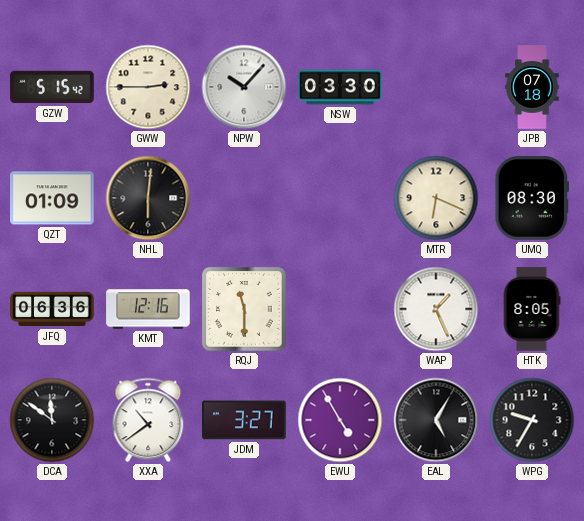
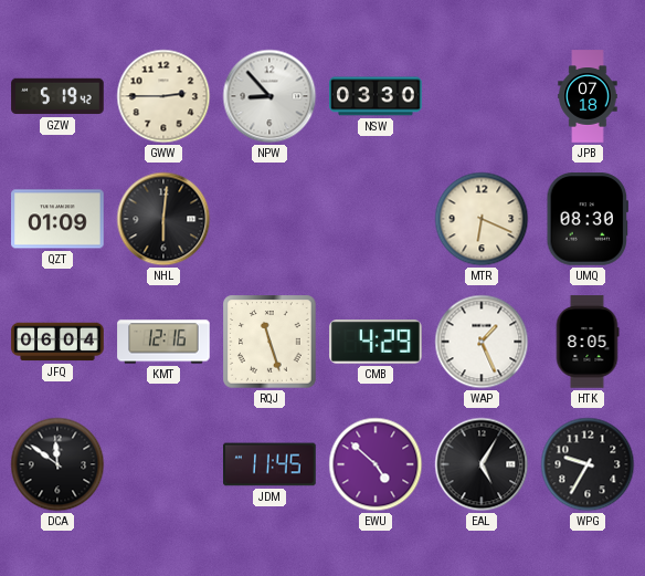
GZW: 5:15 -> 5:19
NPW: 10:07 -> 8:53
JFQ: 06:36 -> 06:04
RQJ: 11:30 -> 11:27
CMB: none -> 4:29
XXA: 10:39 -> none
JDM: 3:27 -> 11:45
EWU: 4:55 -> 4:52
